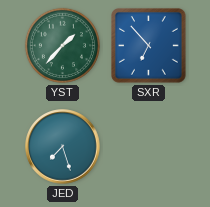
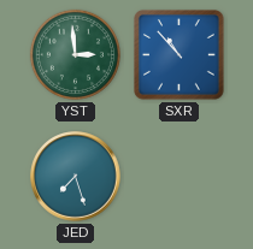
YST: 1:37 -> 2:59
SXR: 6:53 -> 10:53
